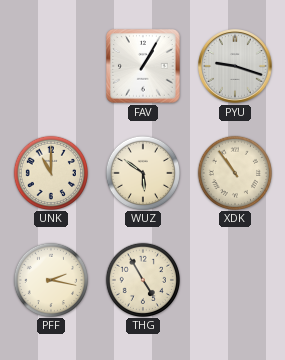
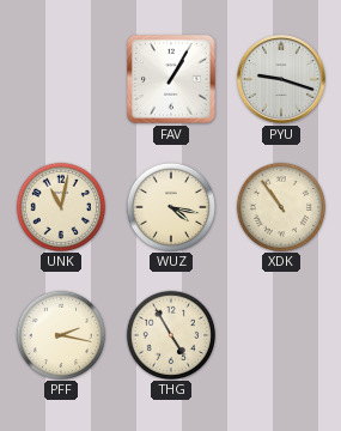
UNK: 11:00 -> 11:02
WUZ: 5:51 -> 4:17
